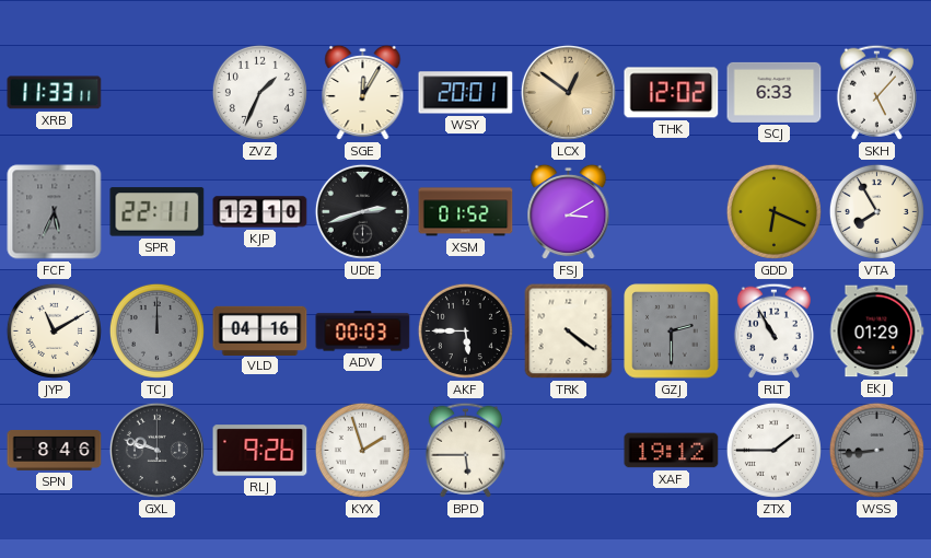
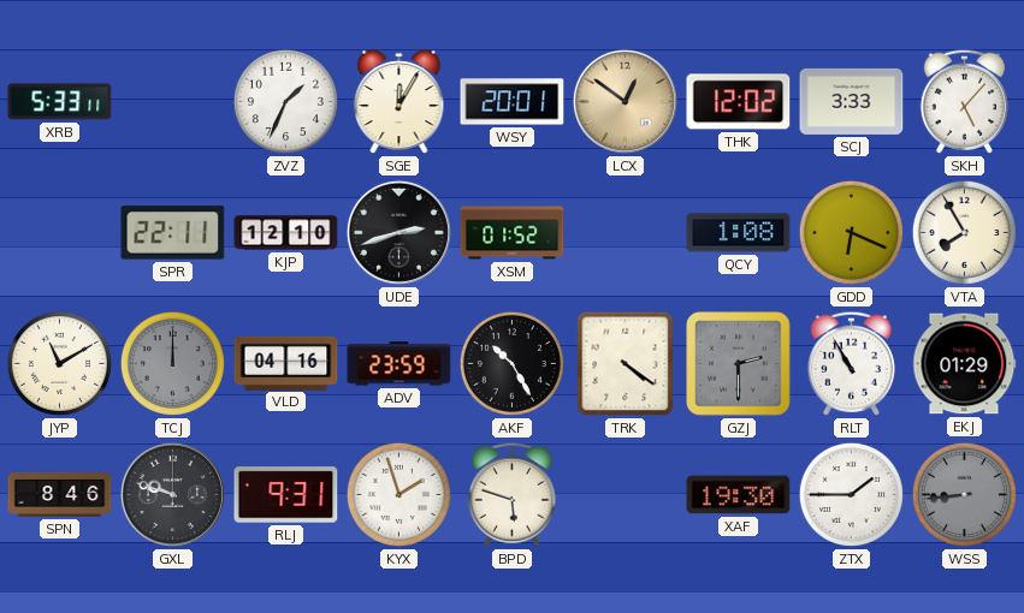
XRB: 11:33 -> 5:33
SCJ: 6:33 -> 3:33
FCF: 5:34 -> none
FSJ: 3:10 -> none
QCY: none -> 1:08
ADV: 00:03 -> 23:59
AKF: 5:45 -> 10:25
RLJ: 9:26 -> 9:31
BPD: 5:45 -> 5:48
XAF: 19:12 -> 19:30
